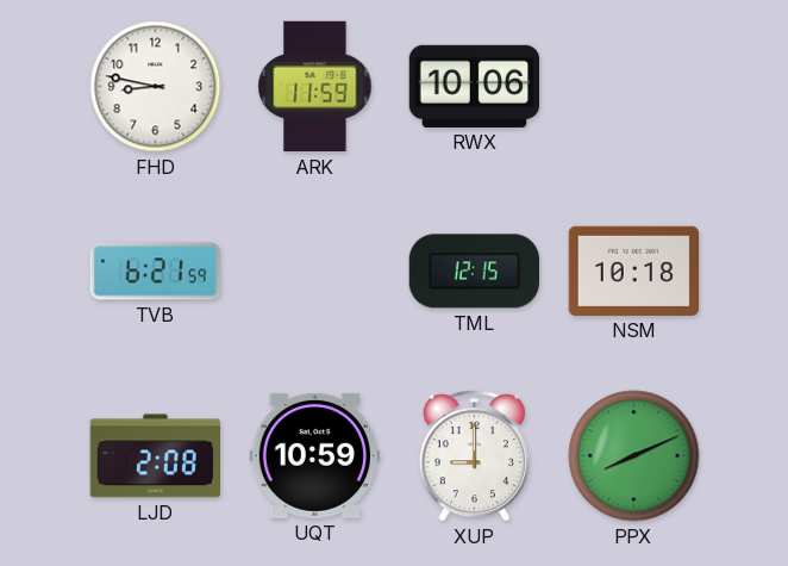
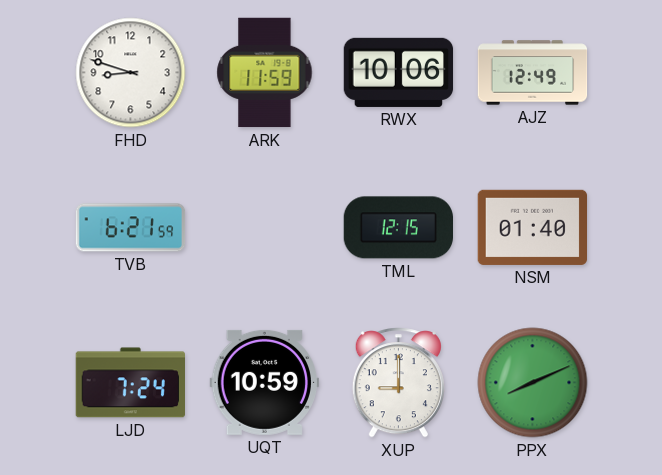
FHD: 8:47 -> 8:48
AJZ: none -> 12:49
NSM: 10:18 -> 01:40
LJD: 2:08 -> 7:24
